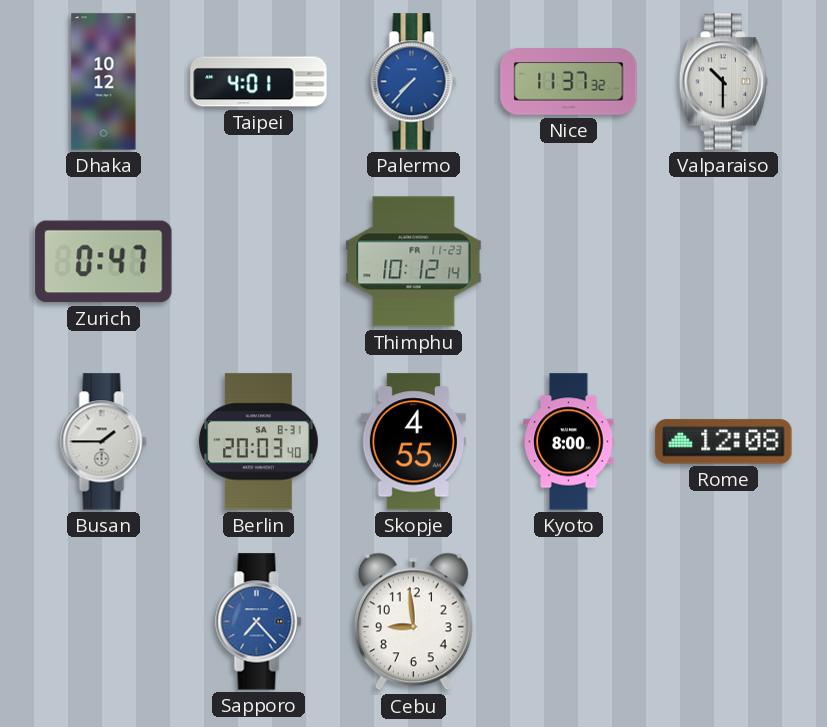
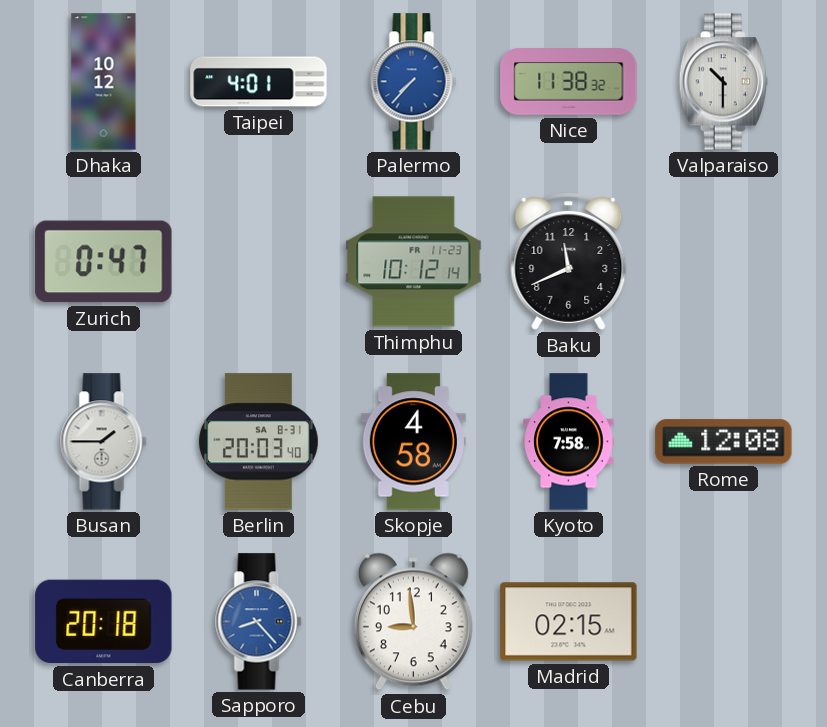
Nice: 11:37 -> 11:38
Baku: none -> 11:41
Skopje: 4:55 -> 4:58
Kyoto: 8:00 -> 7:58
Canberra: none -> 20:18
Sapporo: 7:23 -> 8:23
Madrid: none -> 02:15
